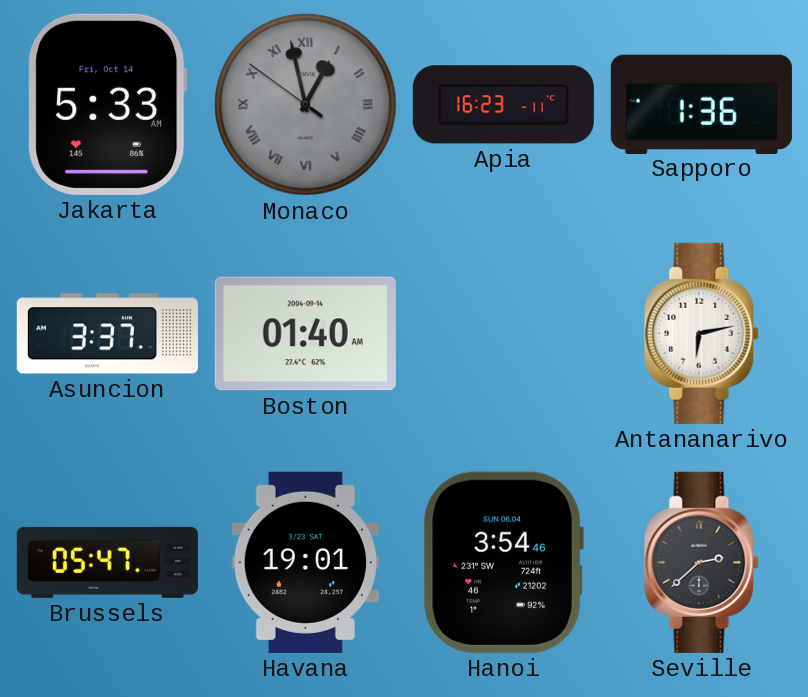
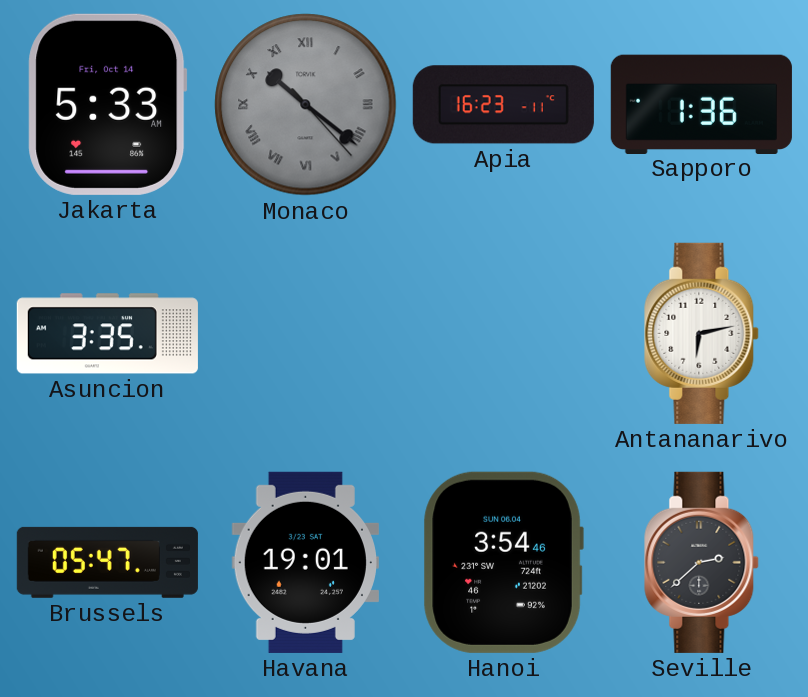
Monaco: 12:57 -> 10:21
Asuncion: 3:37 -> 3:35
Boston: 01:40 -> none
